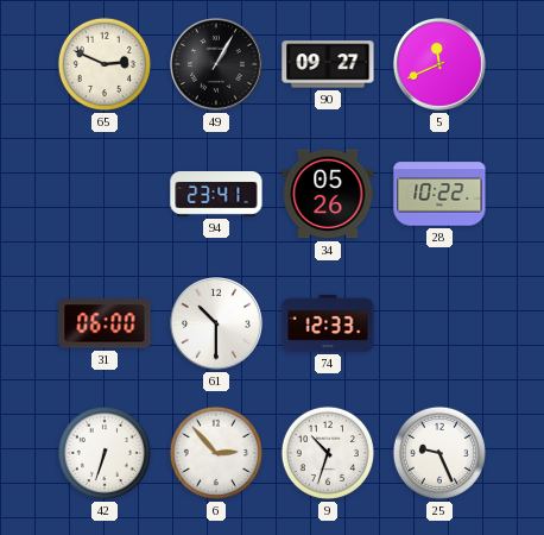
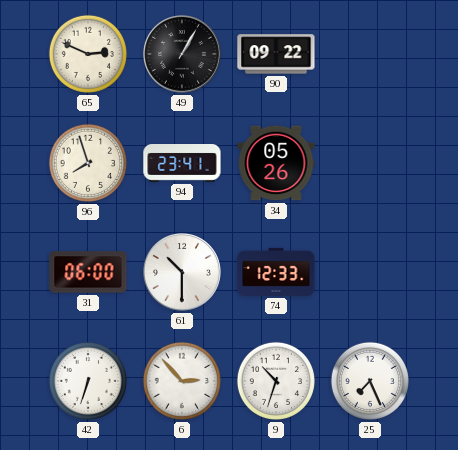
90: 09:27 -> 09:22
5: 11:41 -> none
96: none -> 7:57
28: 10:22 -> none
25: 9:26 -> 7:26
